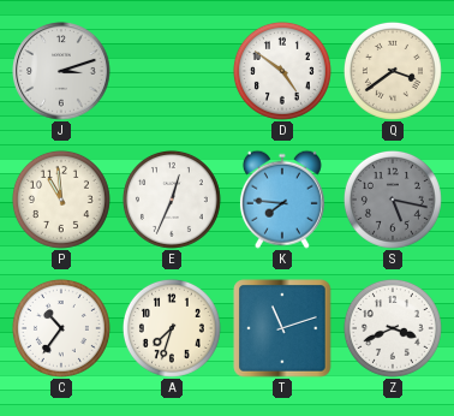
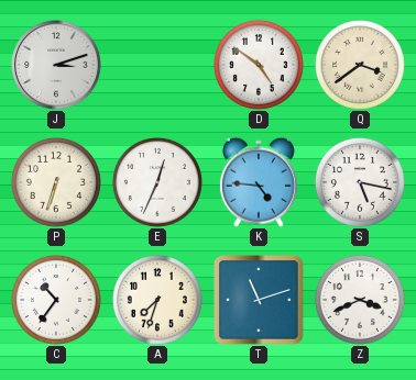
P: 10:59 -> 6:33
K: 7:46 -> 4:46
S dial: grey -> white
